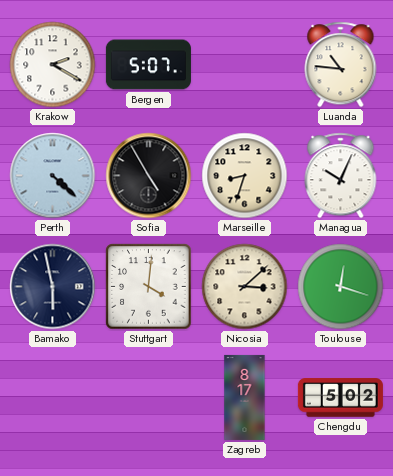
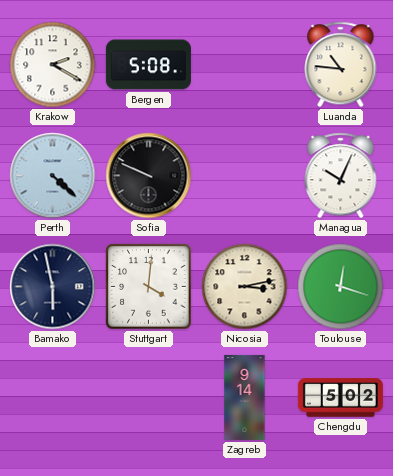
Bergen: 5:07 -> 5:08
Sofia: 4:55 -> 9:49
Marseille: 8:33 -> none
Nicosia: 3:08 -> 3:13
Zagreb: 8:17 -> 9:14
